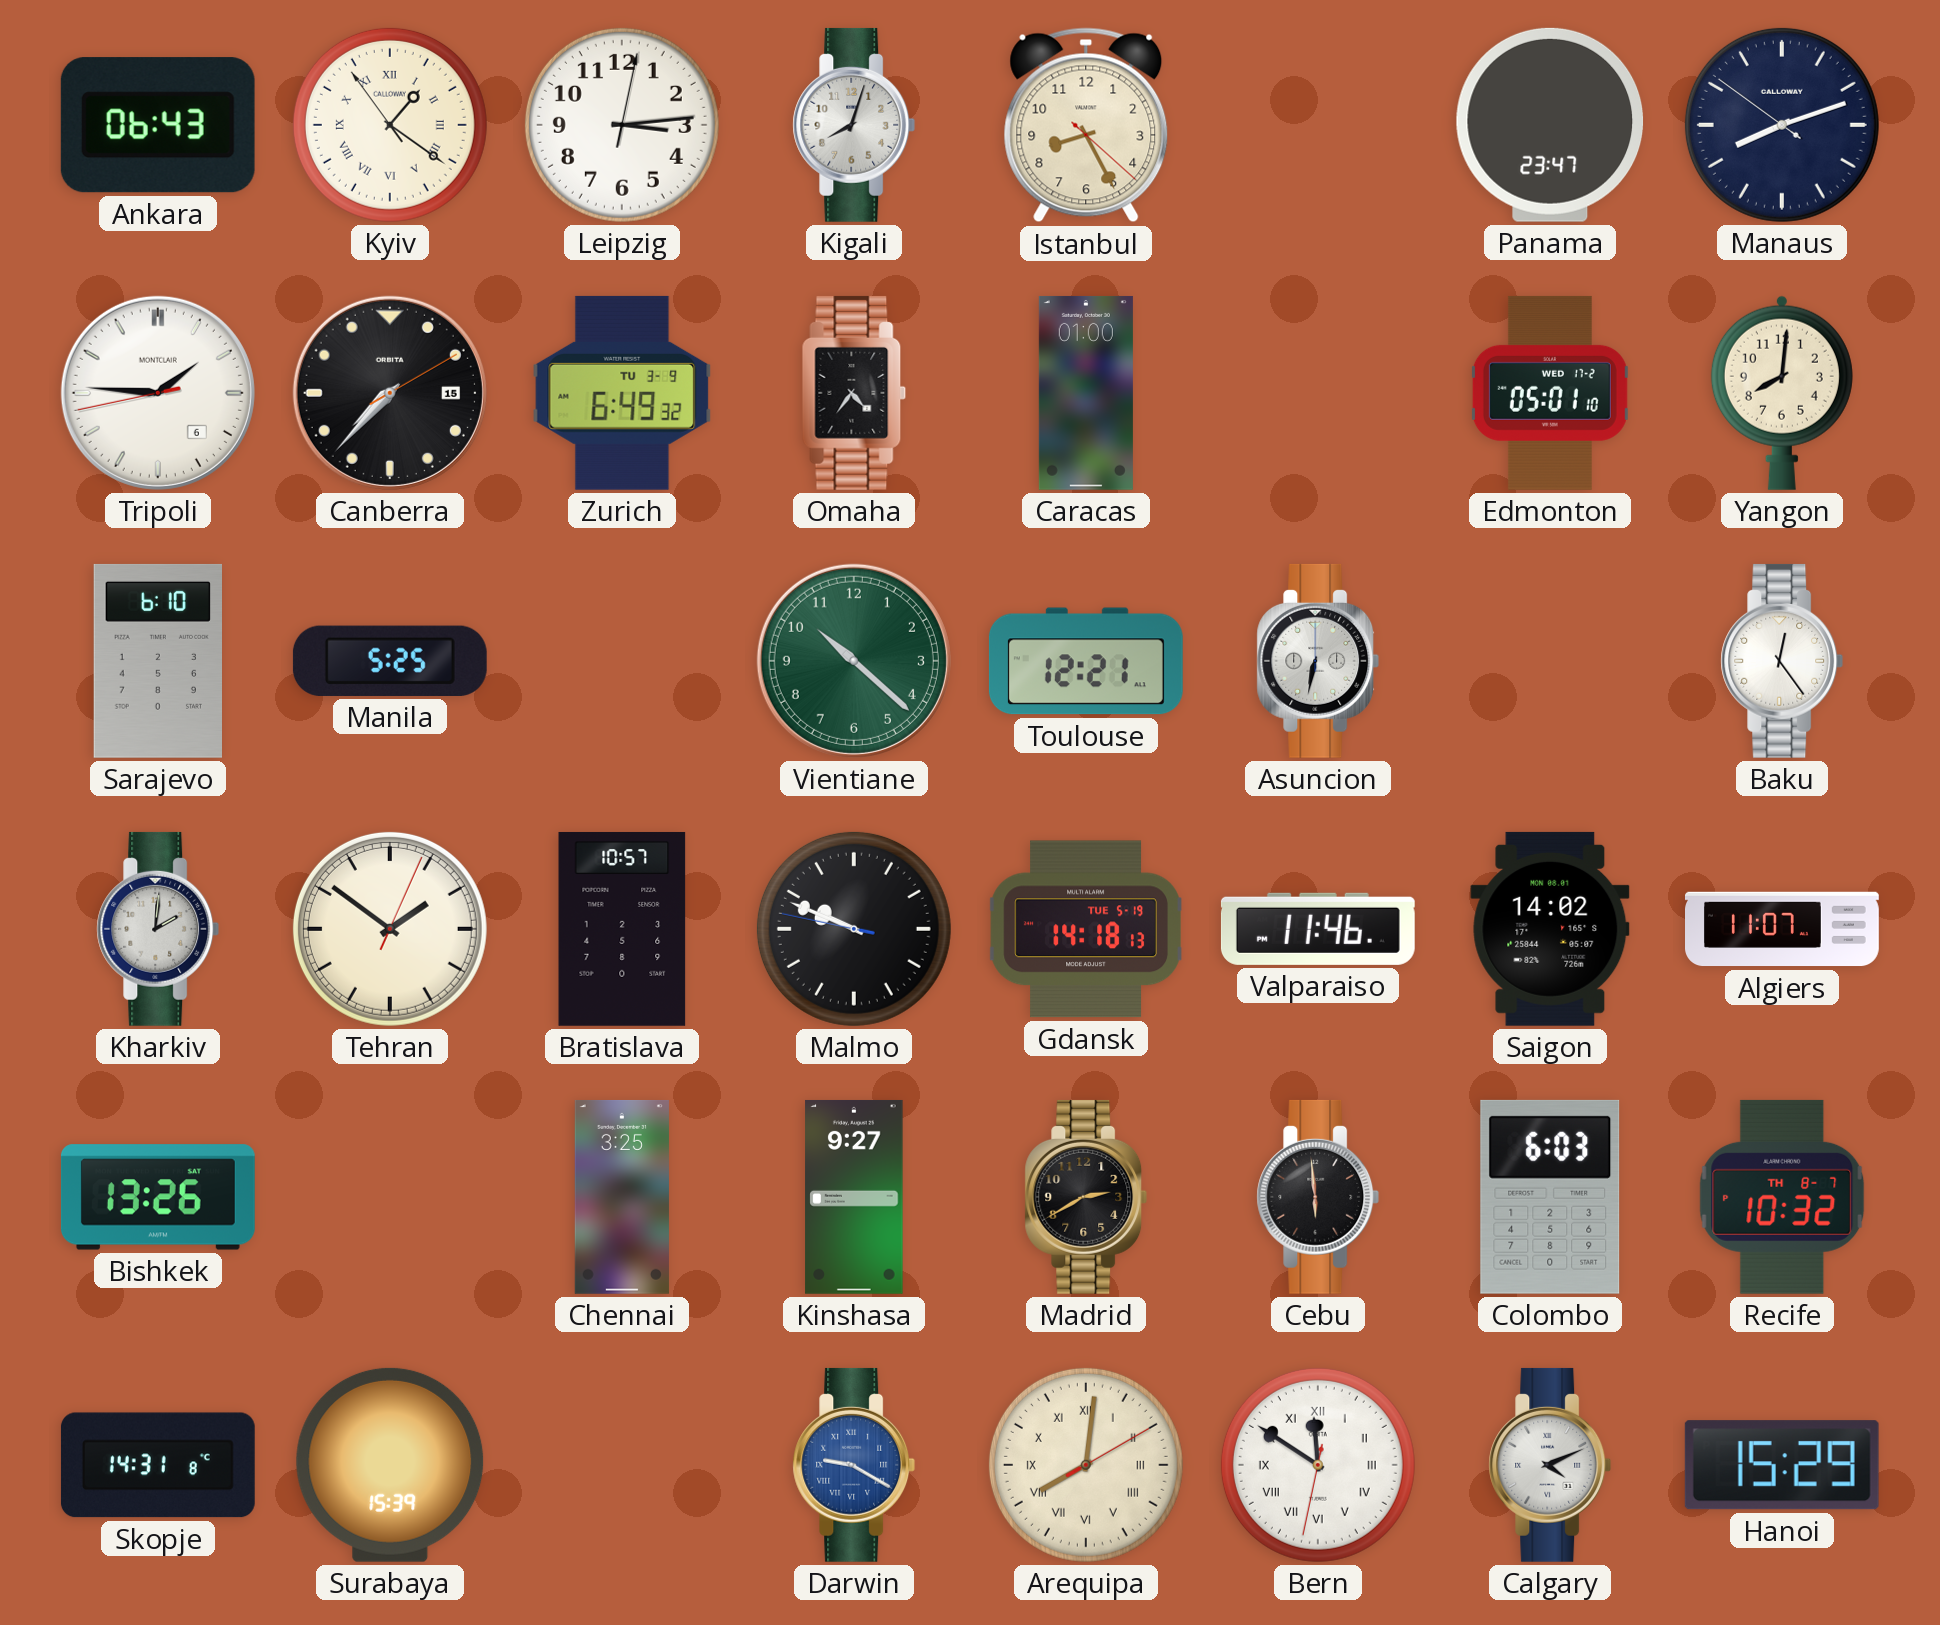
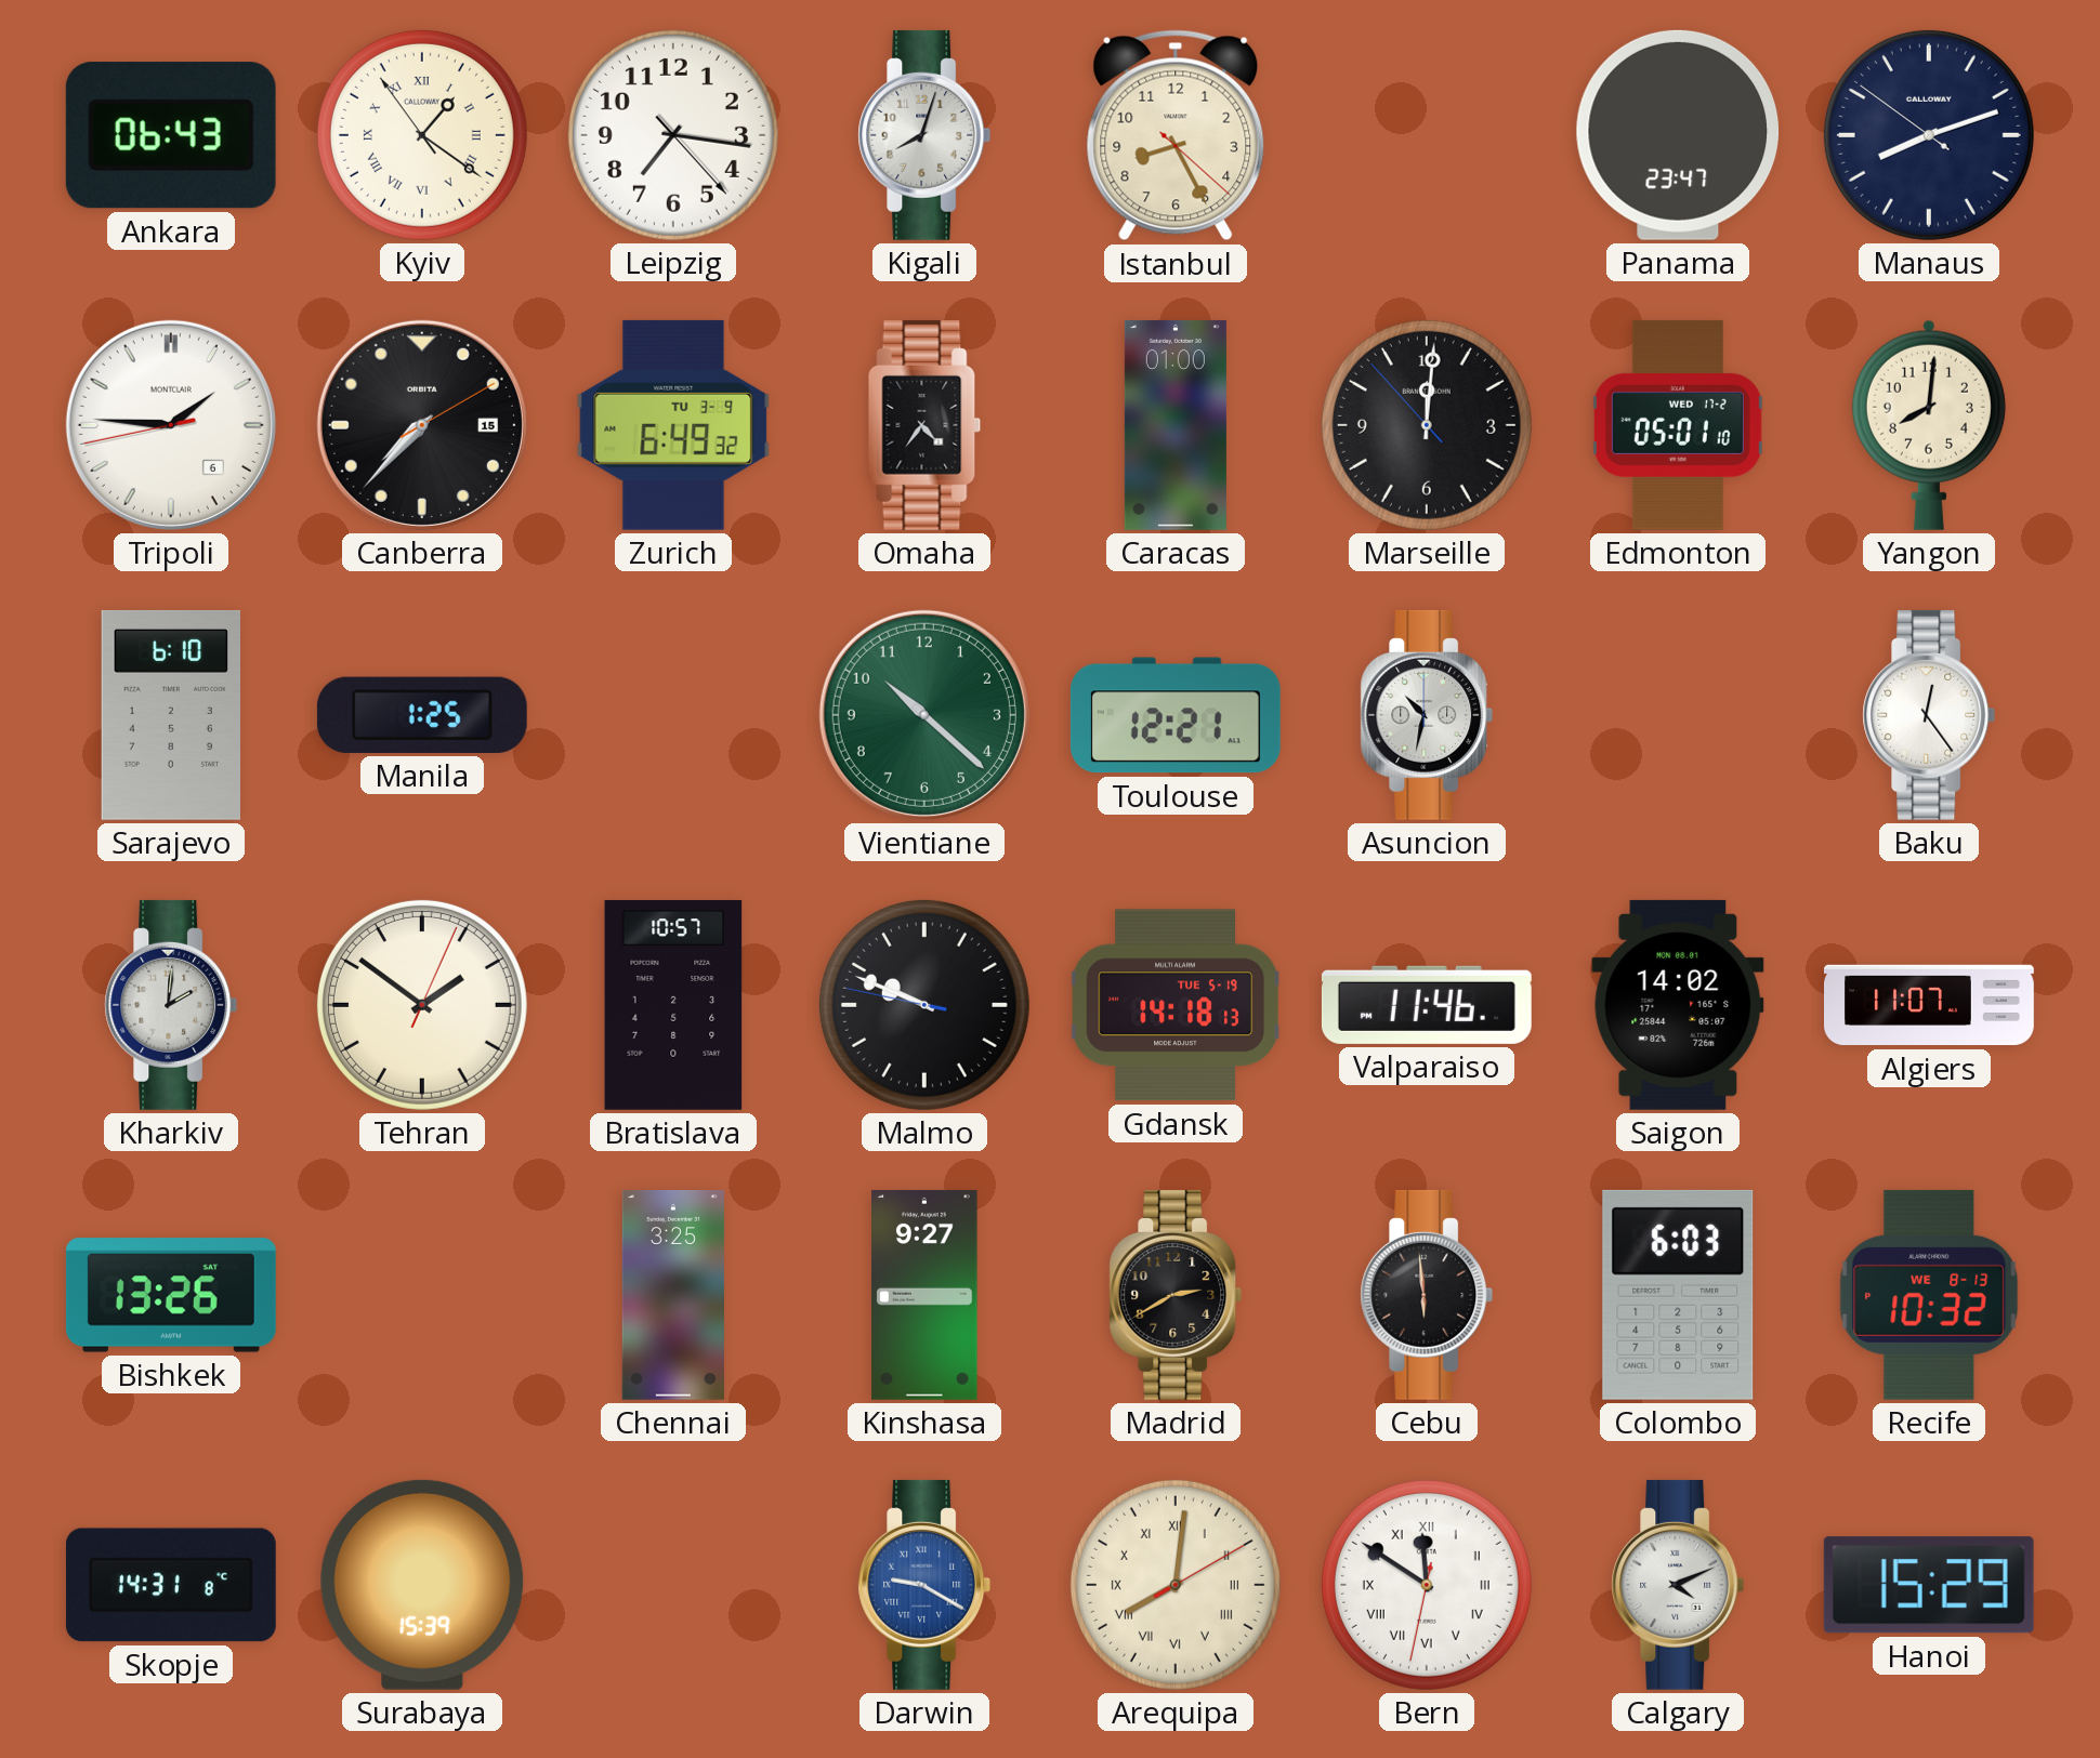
Leipzig: 3:14 -> 7:16
Marseille: none -> 12:00
Manila: 5:25 -> 1:25
Asuncion: 6:32 -> 10:32
Recife date: TH 8-7 -> WE 8-13
